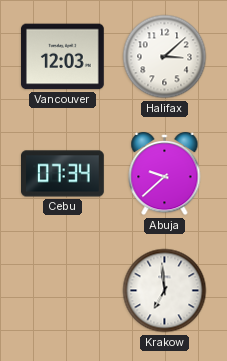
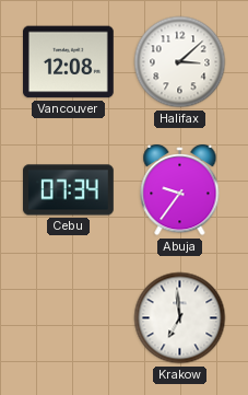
Vancouver: 12:03 -> 12:08
Abuja: 9:38 -> 9:36
